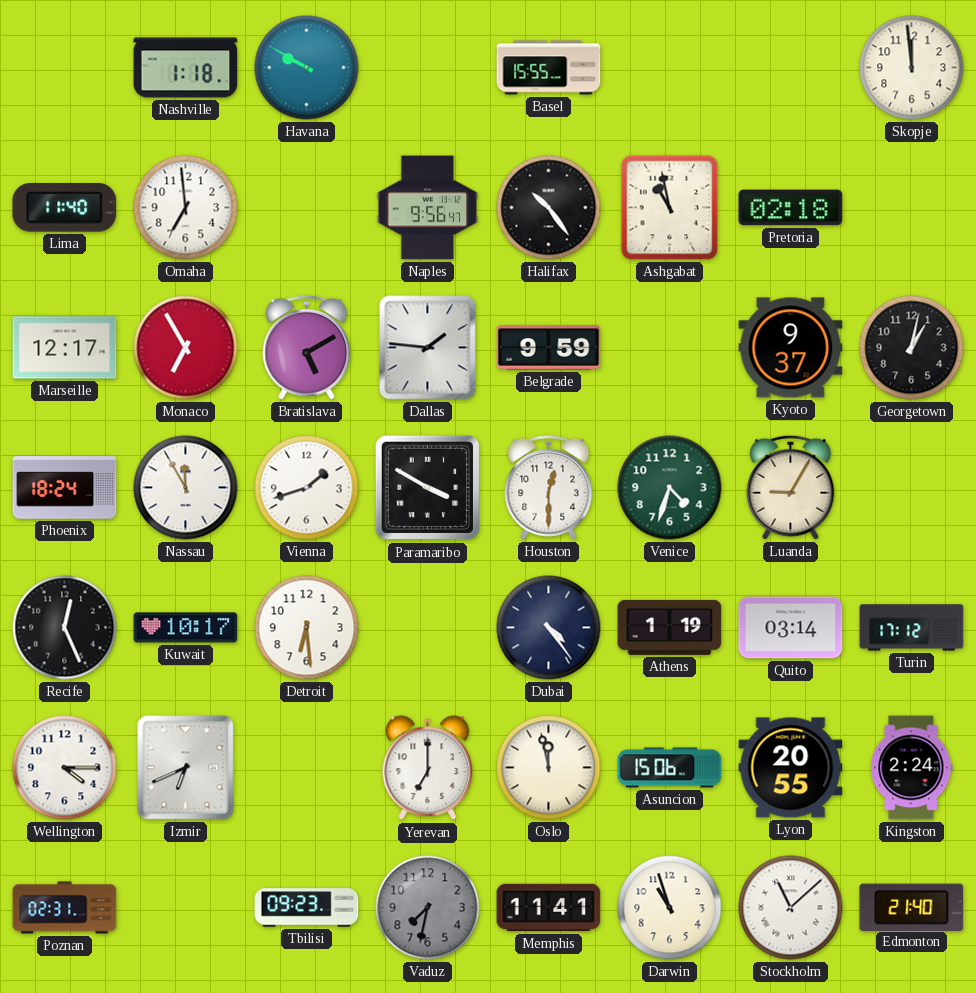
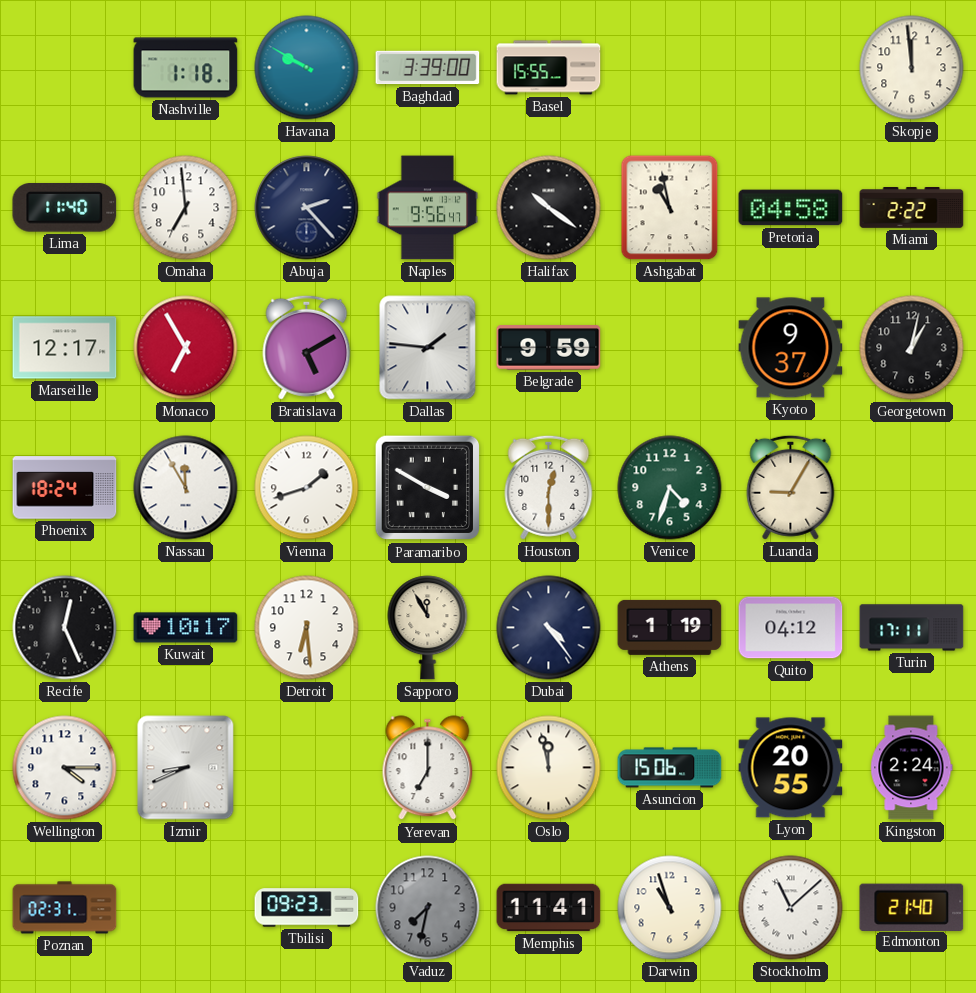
Baghdad: none -> 3:39
Abuja: none -> 2:23
Halifax: 10:24 -> 10:21
Pretoria: 02:18 -> 04:58
Miami: none -> 2:22
Sapporo: none -> 11:55
Quito: 03:14 -> 04:12
Turin: 17:12 -> 17:11
Izmir: 6:41 -> 8:41
